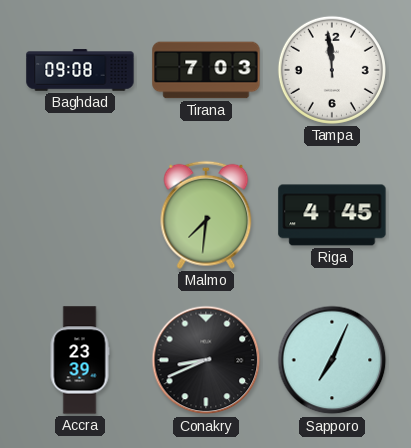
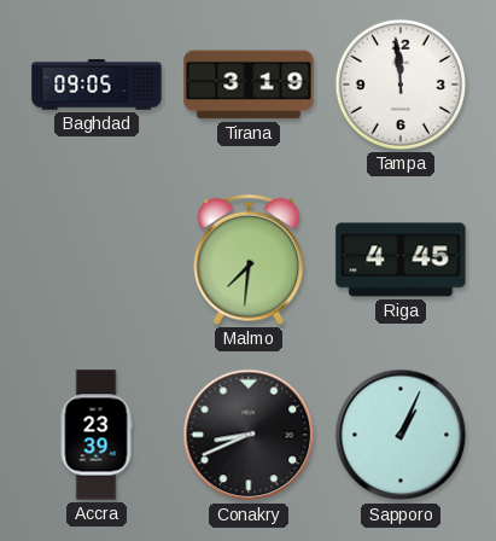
Baghdad: 09:08 -> 09:05
Tirana: 7:03 -> 3:19
Sapporo: 7:04 -> 1:04
